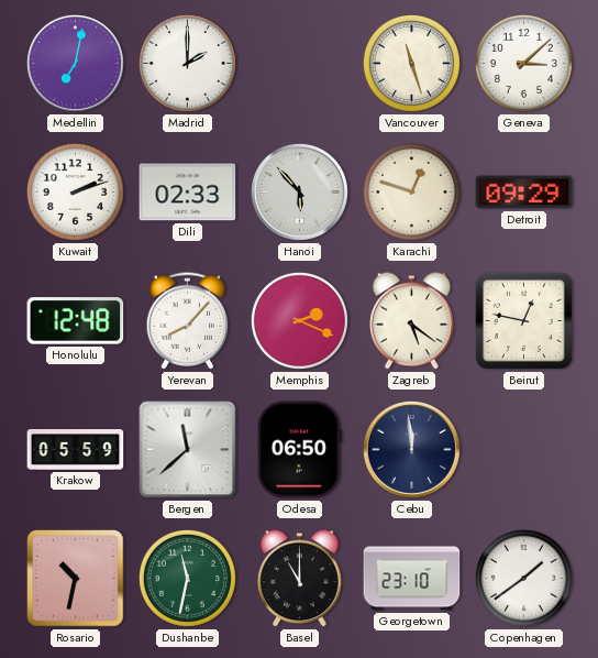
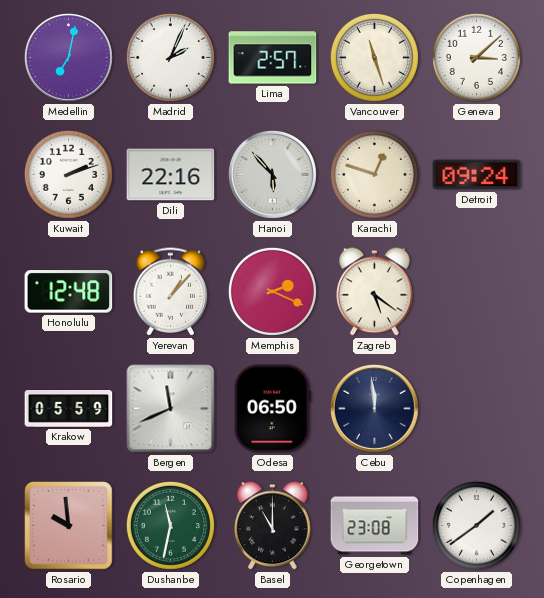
Madrid: 2:00 -> 2:04
Lima: none -> 2:57
Dili: 02:33 -> 22:16
Detroit: 09:29 -> 09:24
Yerevan: 8:07 -> 1:07
Beirut: 12:47 -> none
Bergen: 11:38 -> 11:41
Rosario: 10:32 -> 9:59
Georgetown: 23:10 -> 23:08
